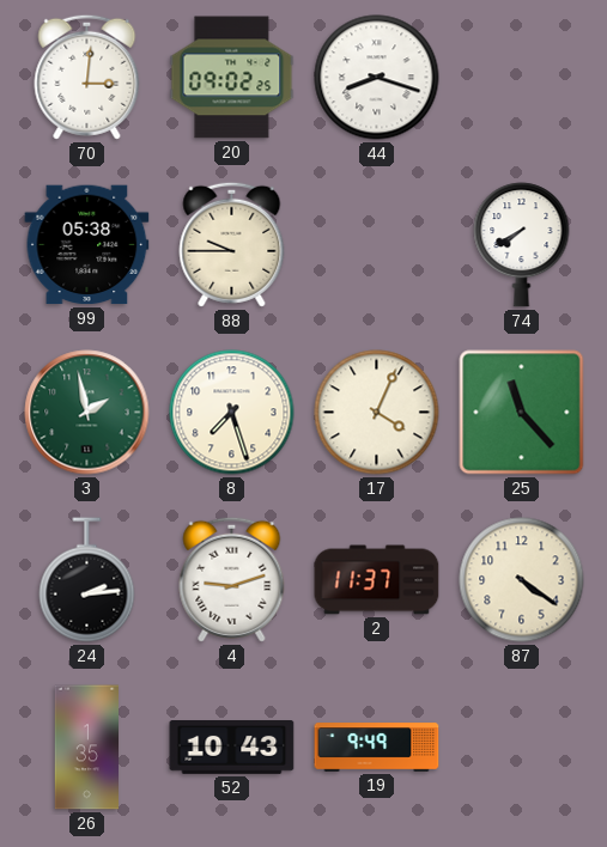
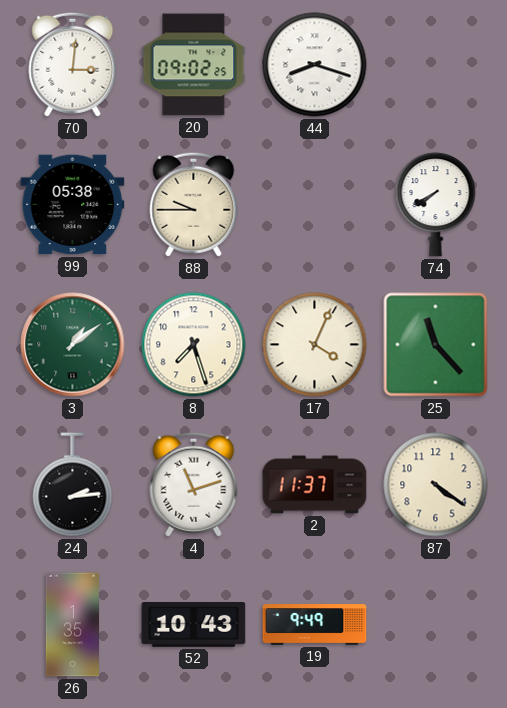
3: 1:58 -> 1:09
4: 9:12 -> 11:12
